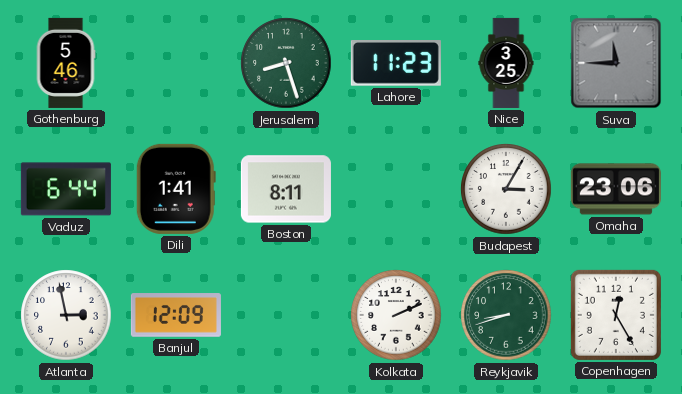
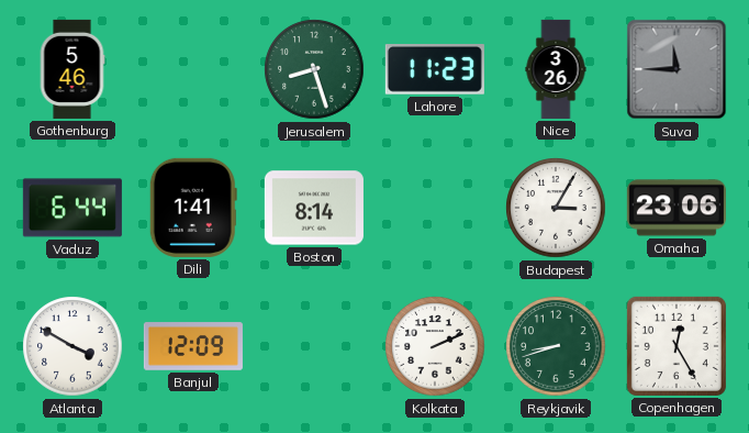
Nice: 3:25 -> 3:26
Boston: 8:11 -> 8:14
Atlanta: 2:58 -> 3:50
